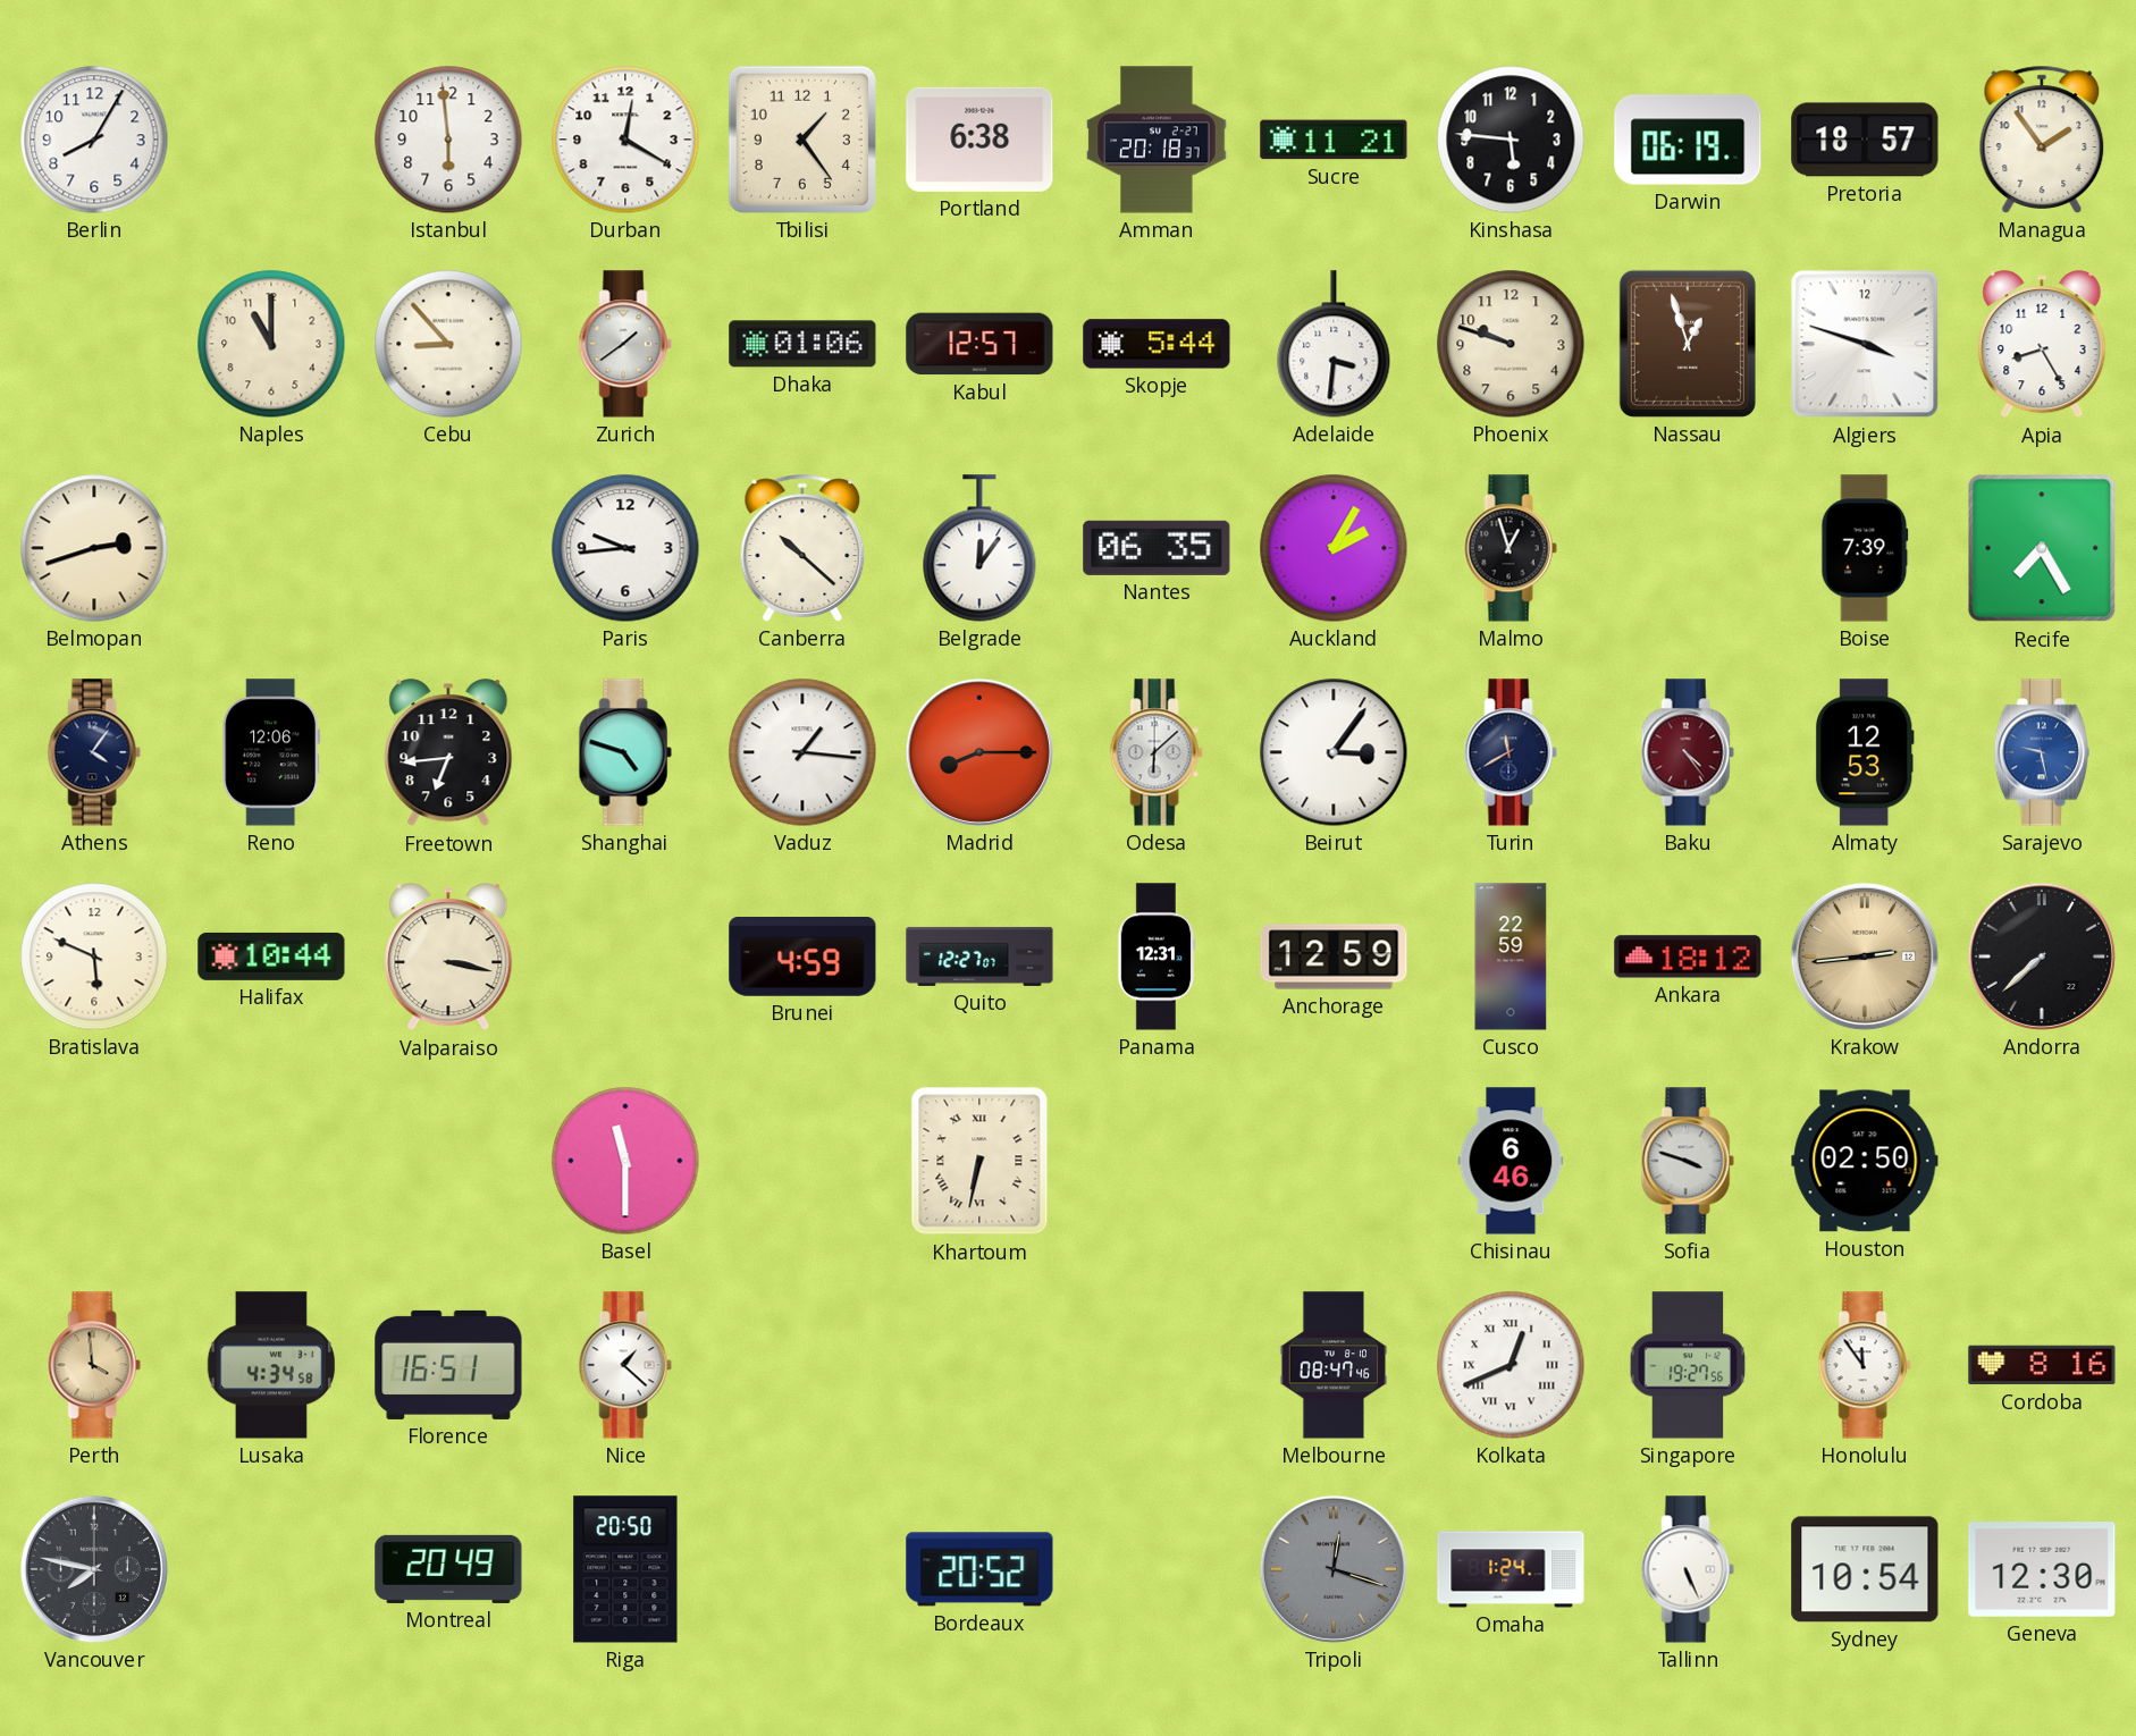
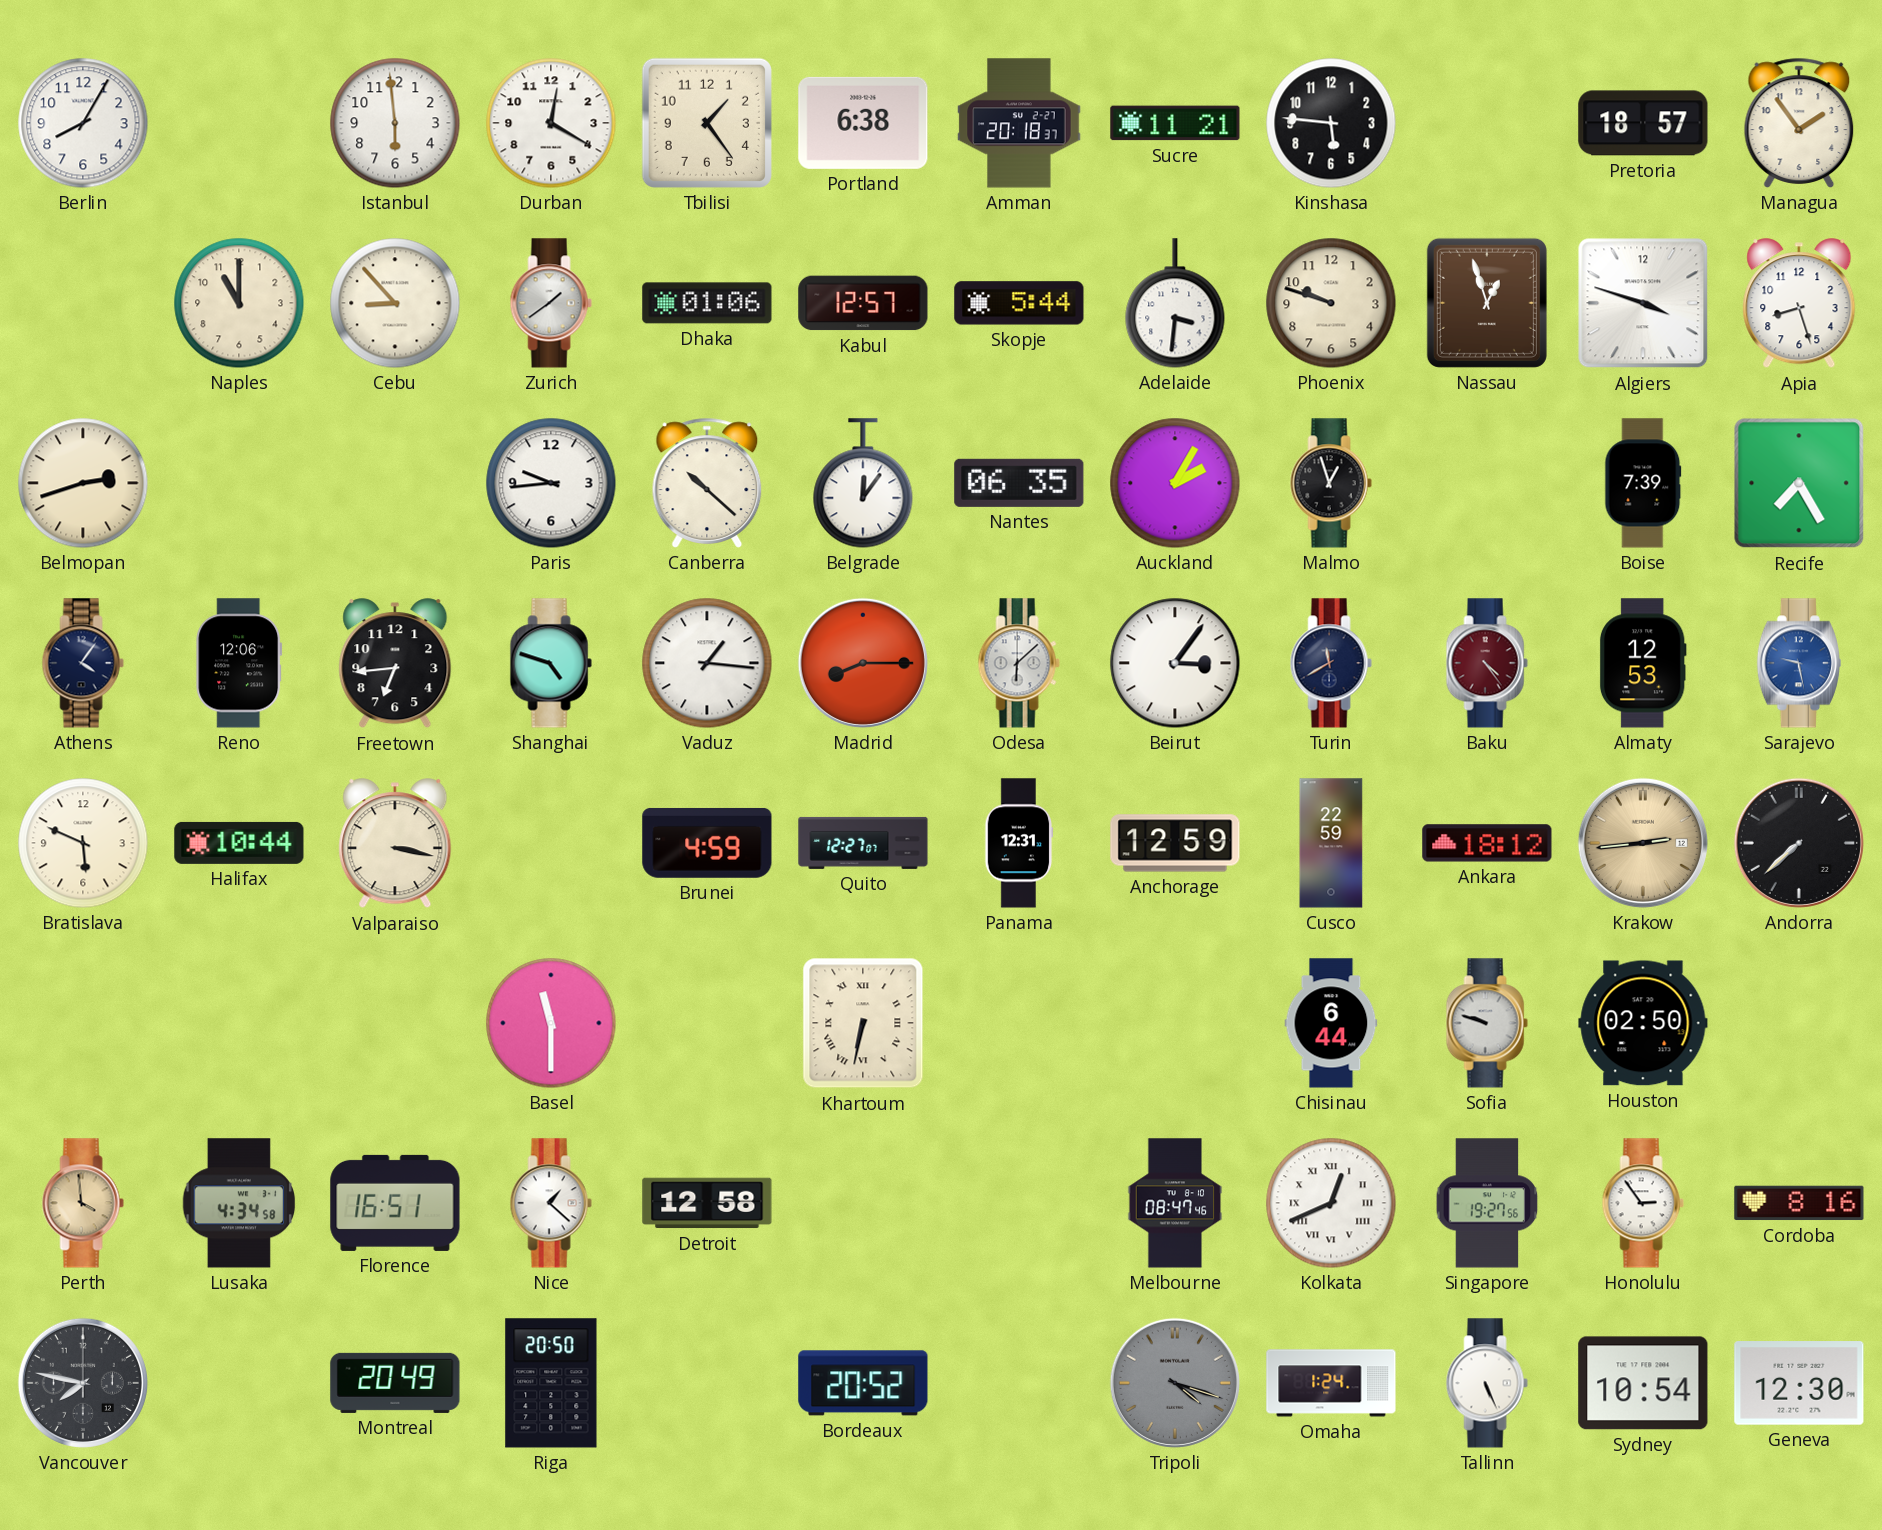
Darwin: 06:19 -> none
Apia: 8:25 -> 8:27
Chisinau: 6:46 -> 6:44
Sofia: 3:48 -> 9:48
Detroit: none -> 12:58
Honolulu: 11:54 -> 2:54
Tripoli: 12:18 -> 4:18
